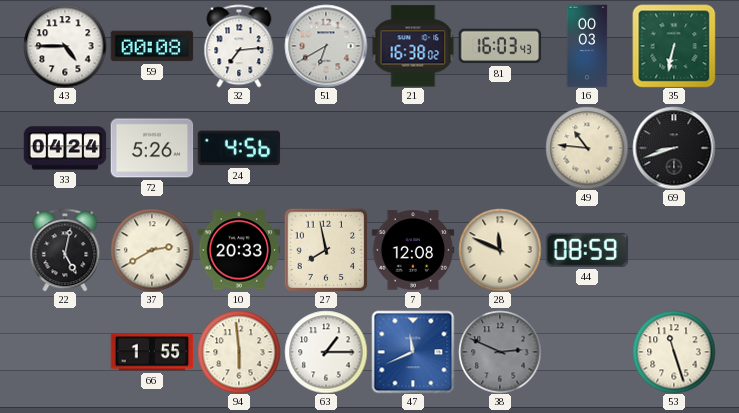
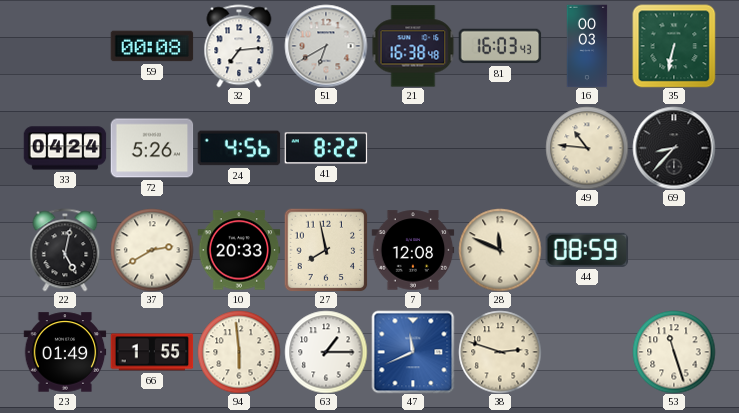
43: 4:45 -> none
21: 16:38:02 -> 16:38:48
41: none -> 8:22
69: 8:42 -> 8:37
23: none -> 01:49
38: 2:49 -> 2:48
38 dial: grey -> cream
